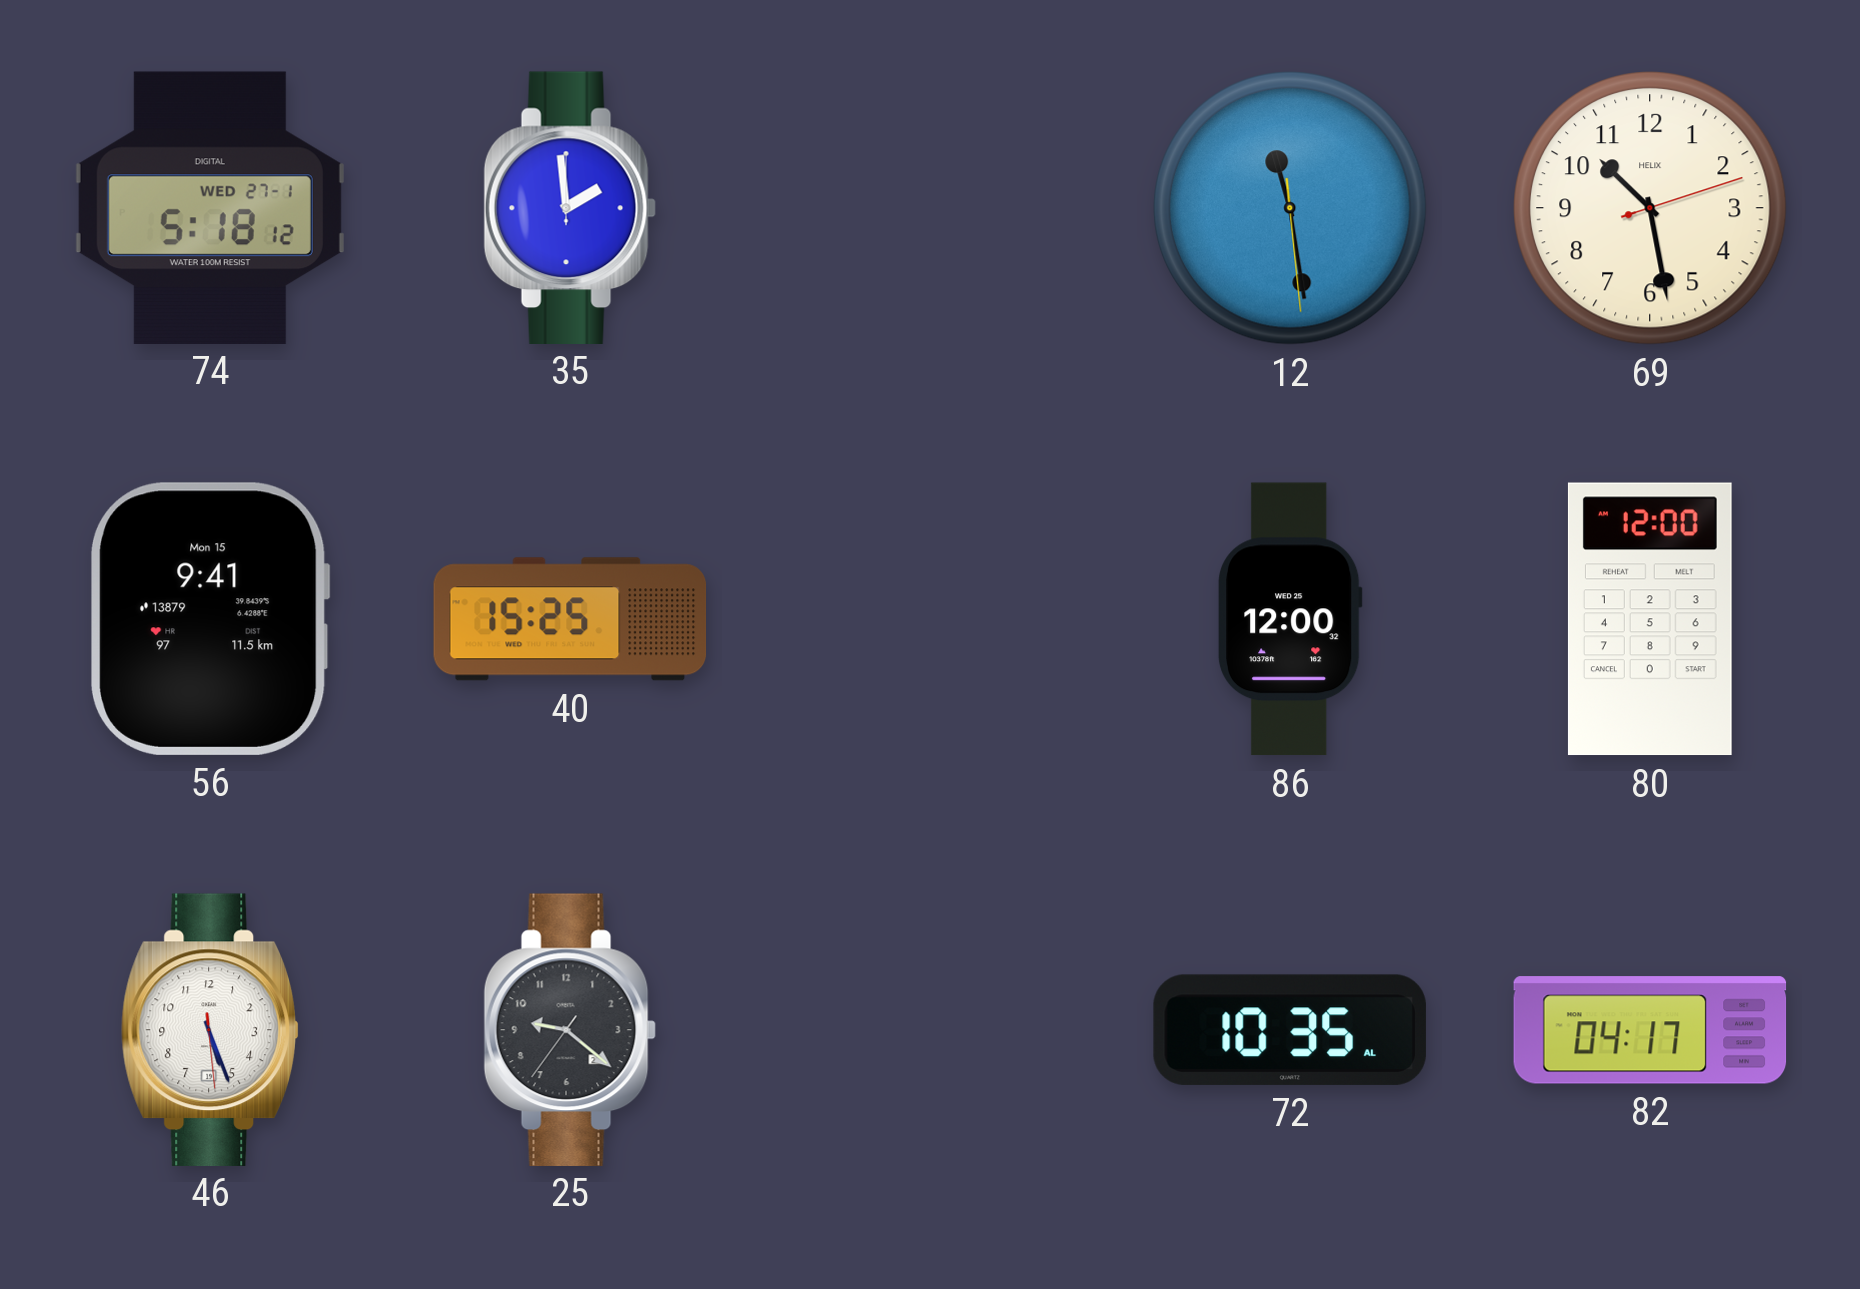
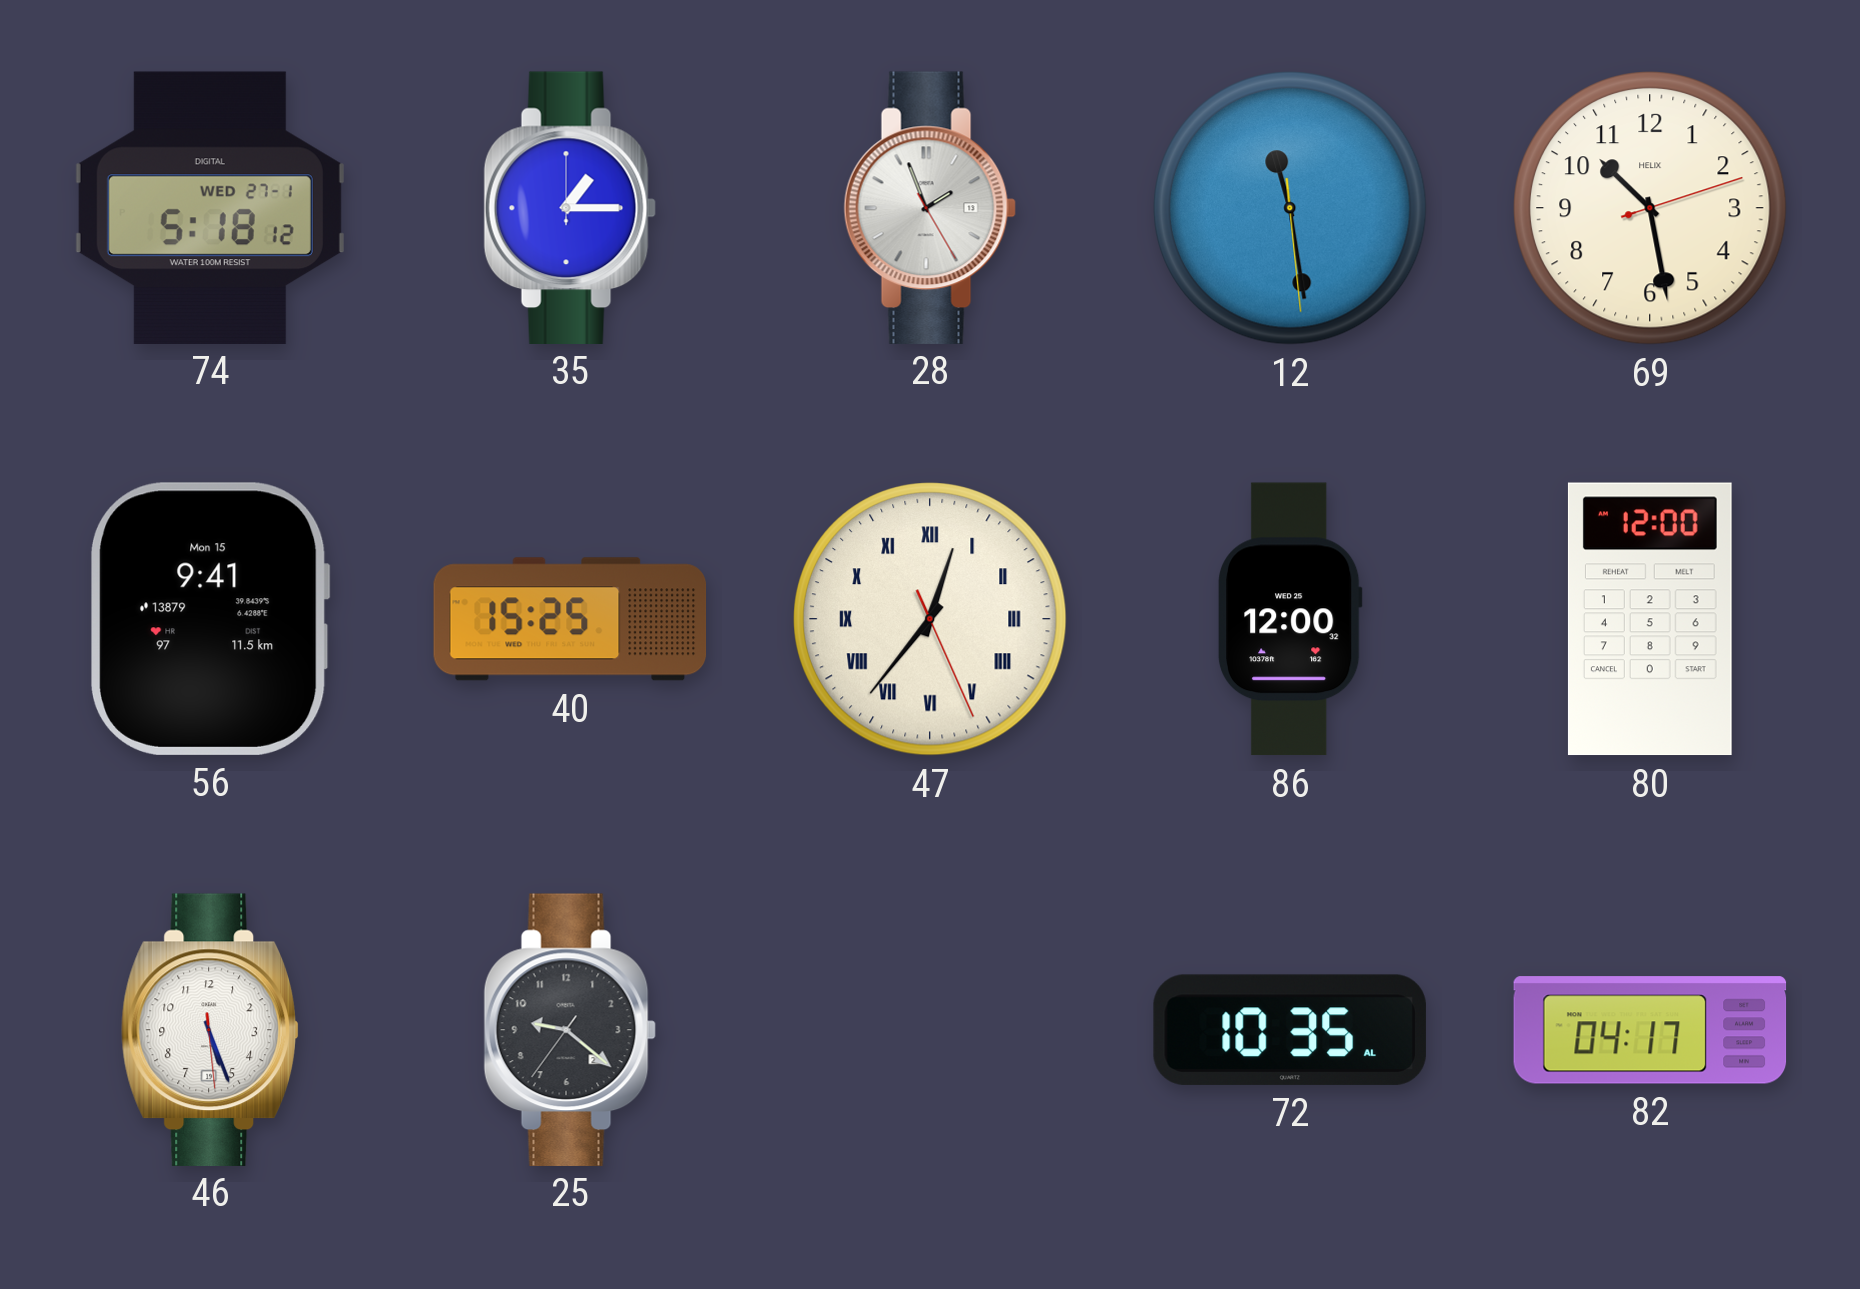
35: 1:59 -> 1:15
28: none -> 1:56
47: none -> 12:36
